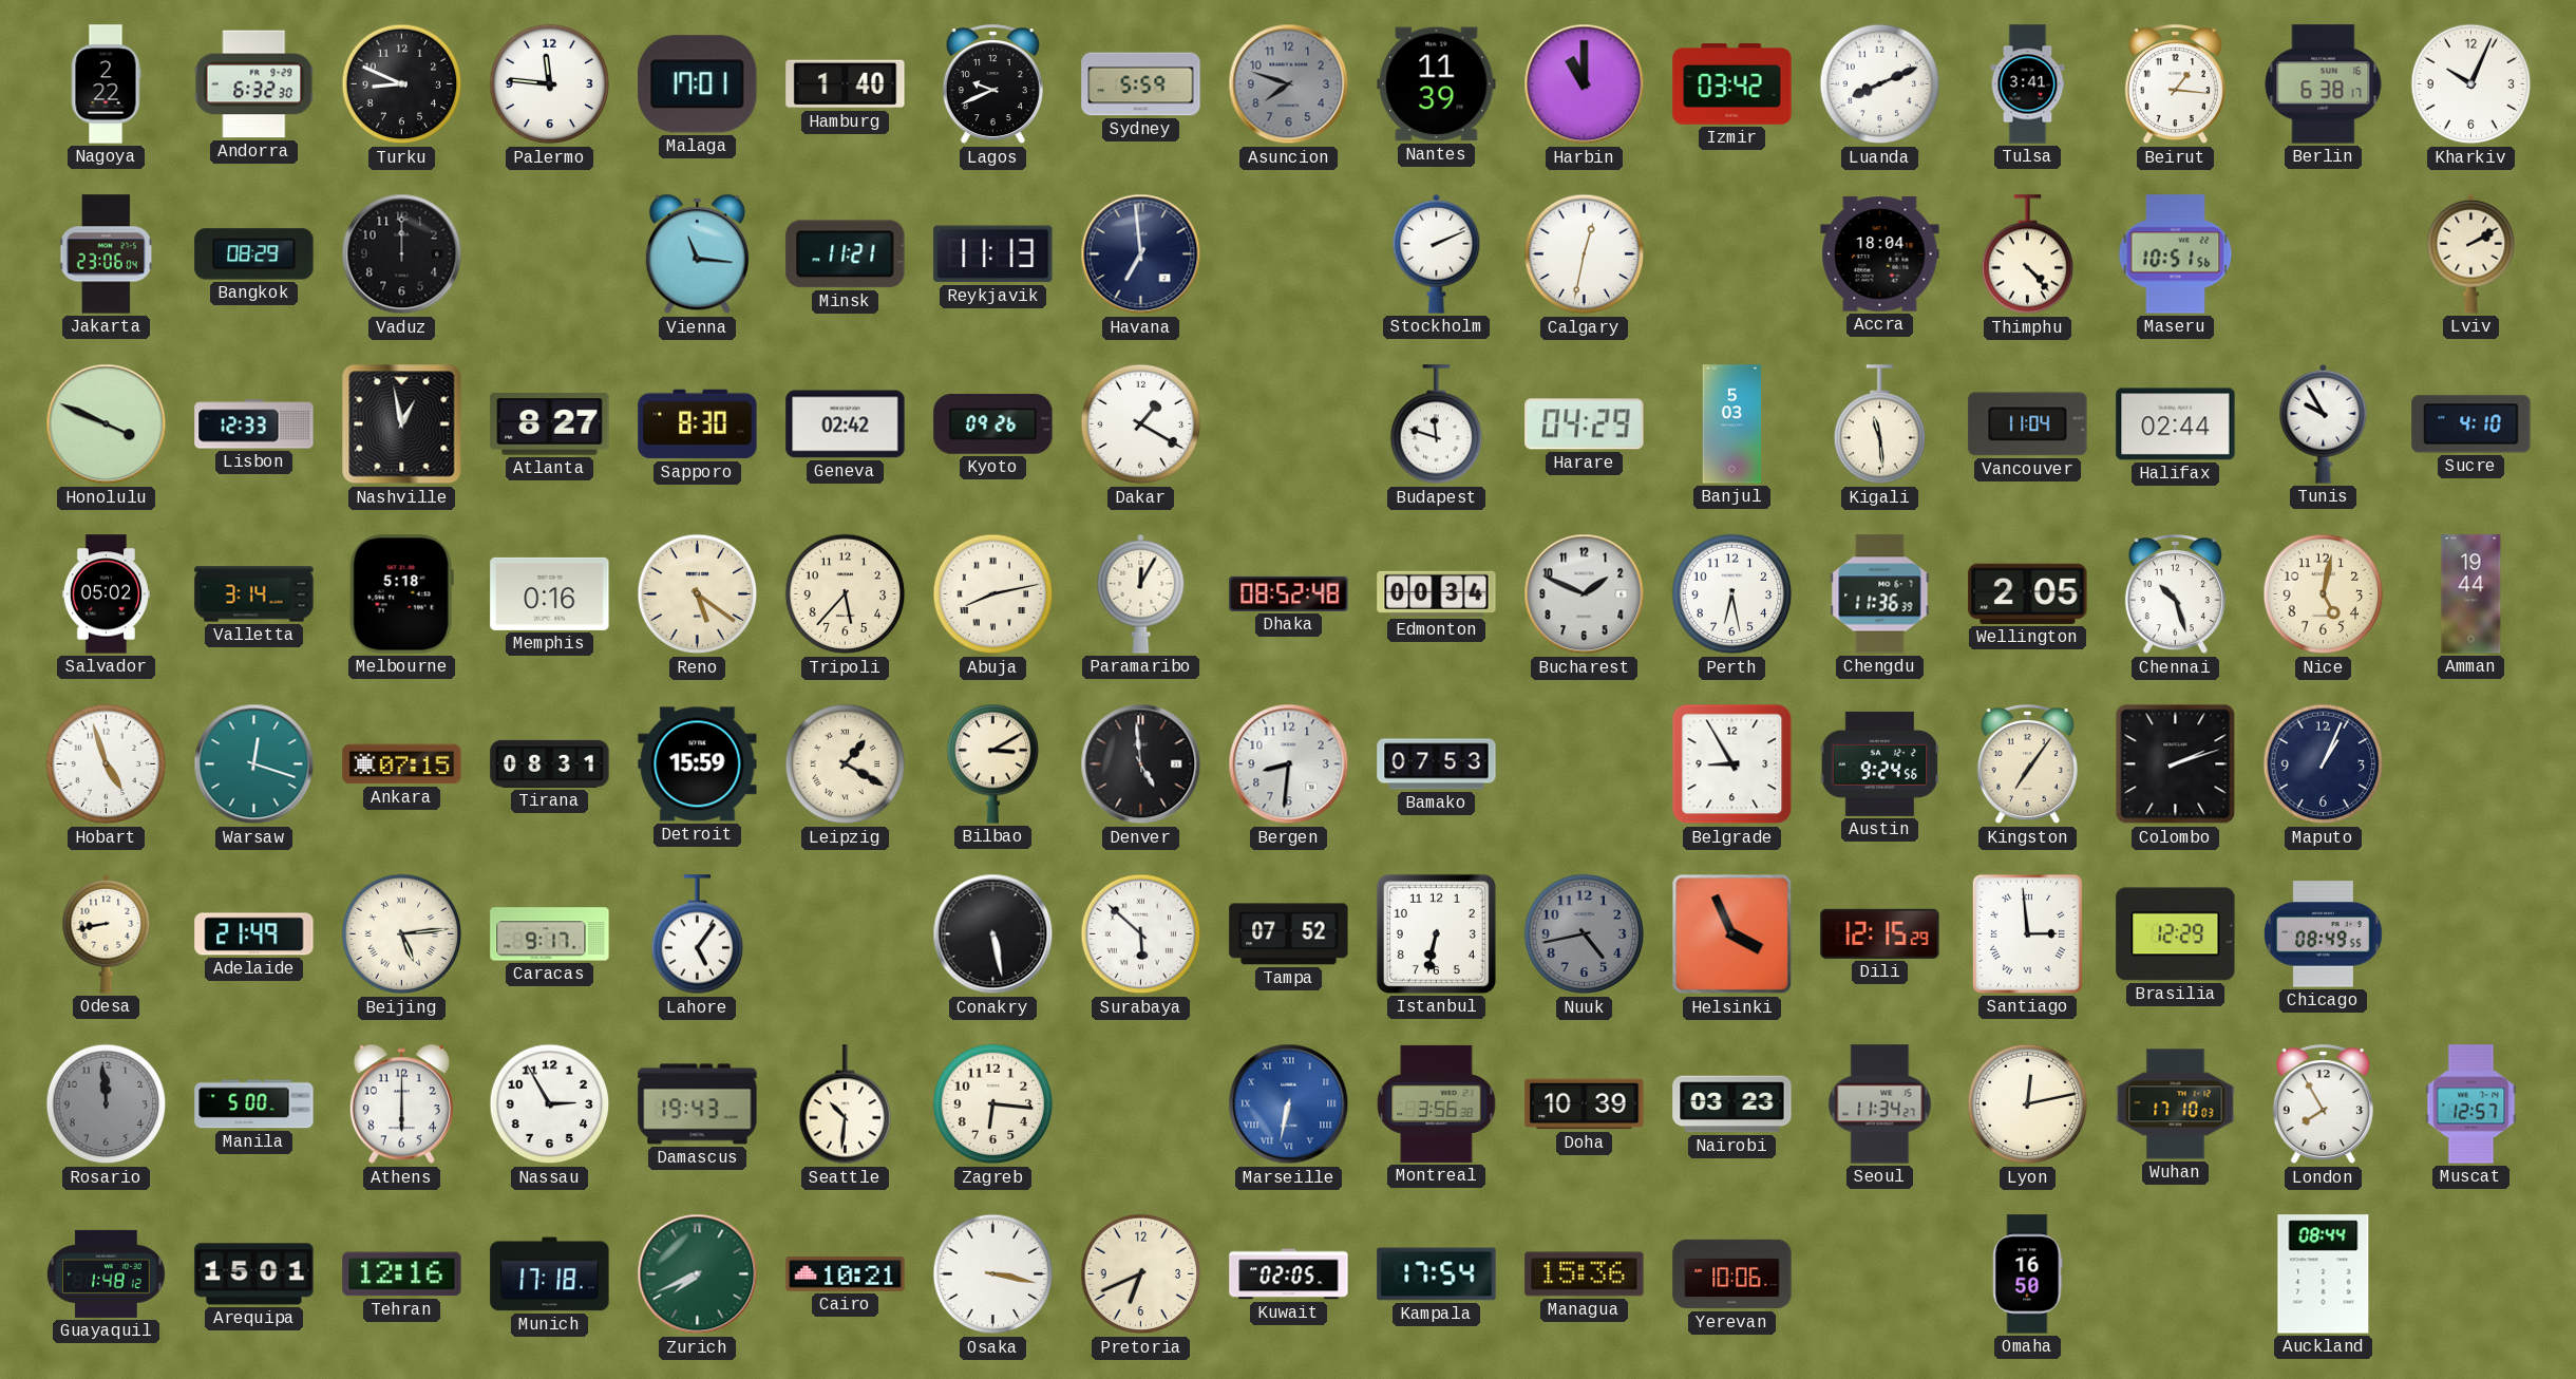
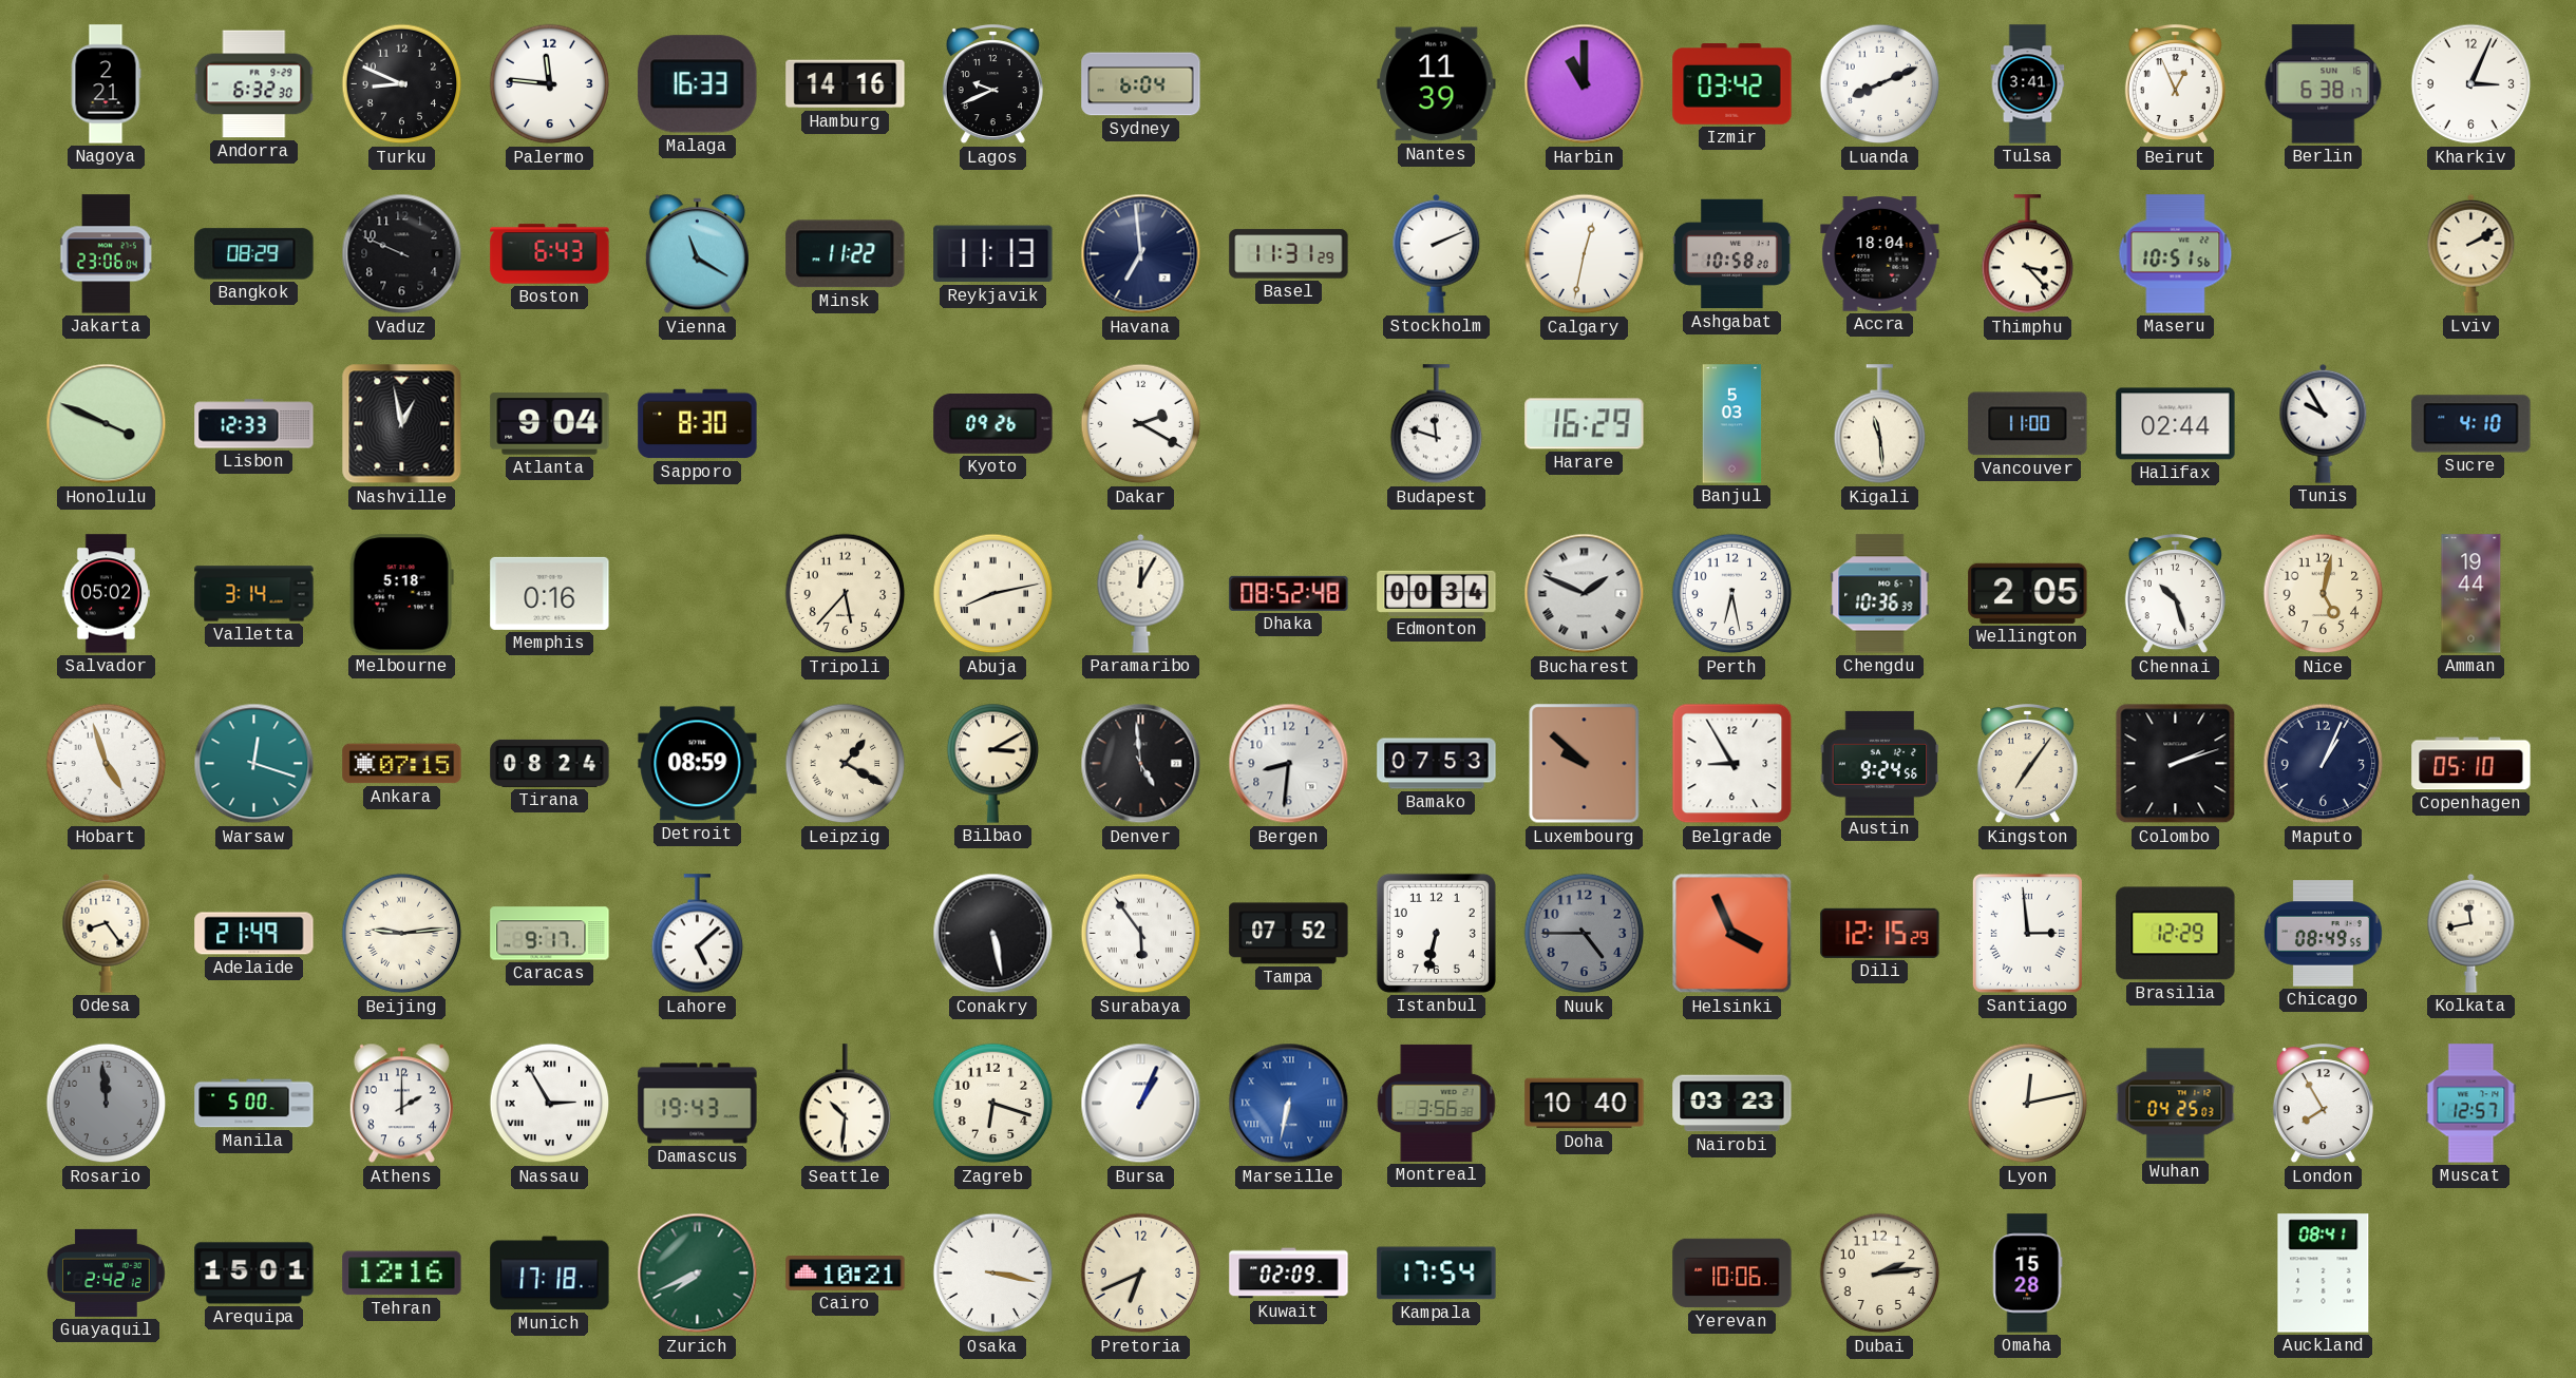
Nagoya: 2:22 -> 2:21
Malaga: 17:01 -> 16:33
Hamburg: 1:40 -> 14:16
Sydney: 5:59 -> 6:04
Asuncion: 7:48 -> none
Beirut: 1:16 -> 12:56
Kharkiv: 10:04 -> 3:04
Vaduz: 12:00 -> 9:49
Boston: none -> 6:43
Vienna: 11:16 -> 11:20
Minsk: 11:21 -> 11:22
Basel: none -> 11:31
Ashgabat: none -> 10:58
Thimphu: 4:23 -> 3:23
Atlanta: 8:27 -> 9:04
Geneva: 02:42 -> none
Dakar: 1:20 -> 2:20
Harare: 04:29 -> 16:29
Vancouver: 11:04 -> 11:00
Reno: 5:21 -> none
Bucharest numerals: Arabic -> Roman
Chengdu: 11:36 -> 10:36
Tirana: 08:31 -> 08:24
Detroit: 15:59 -> 08:59
Luxembourg: none -> 9:52
Copenhagen: none -> 05:10
Odesa: 8:43 -> 8:24
Beijing: 5:14 -> 9:14
Lahore: 5:06 -> 5:08
Surabaya: 5:52 -> 5:54
Nuuk: 4:43 -> 4:45
Kolkata: none -> 11:43
Athens: 6:00 -> 2:00
Nassau numerals: Arabic -> Roman
Zagreb: 6:16 -> 6:18
Bursa: none -> 1:04
Doha: 10:39 -> 10:40
Seoul: 11:34 -> none
Wuhan: 17:10 -> 04:25
Guayaquil: 1:48 -> 2:42
Kuwait: 02:05 -> 02:09
Managua: 15:36 -> none
Dubai: none -> 2:14
Omaha: 16:50 -> 15:28
Auckland: 08:44 -> 08:41
